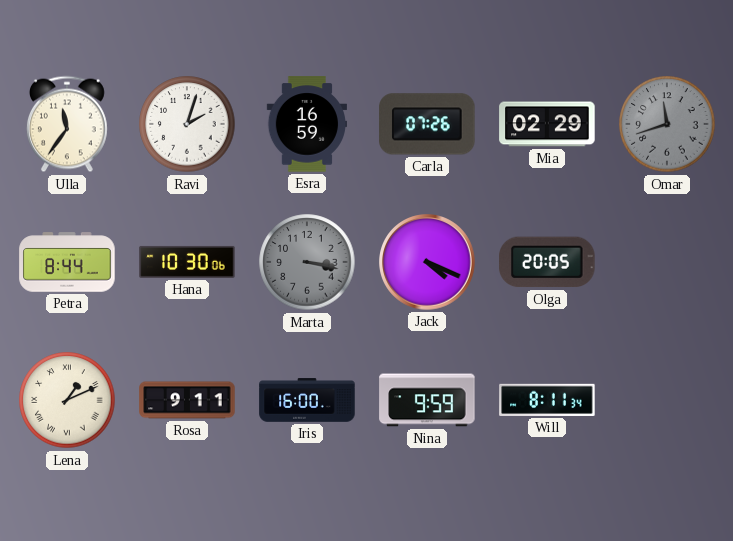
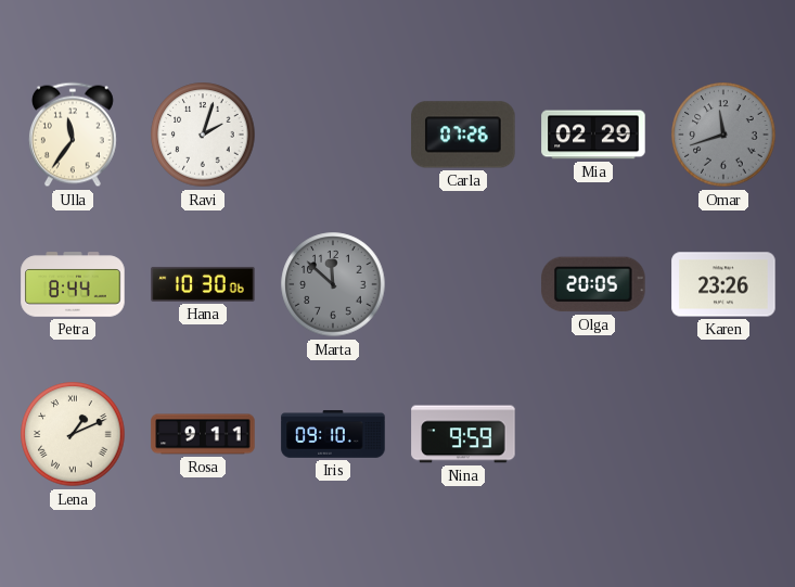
Esra: 16:59 -> none
Marta: 3:17 -> 11:52
Jack: 4:19 -> none
Karen: none -> 23:26
Iris: 16:00 -> 09:10
Will: 8:11 -> none
